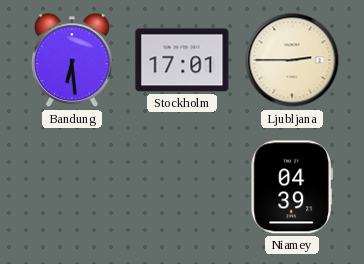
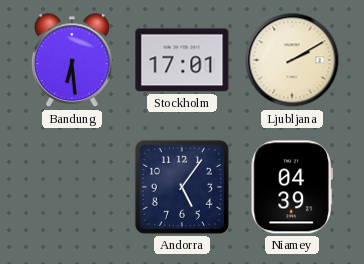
Ljubljana: 2:45 -> 2:10
Andorra: none -> 5:06
